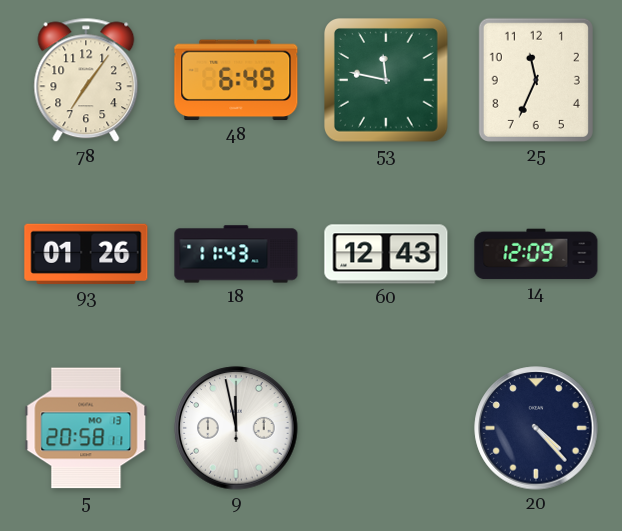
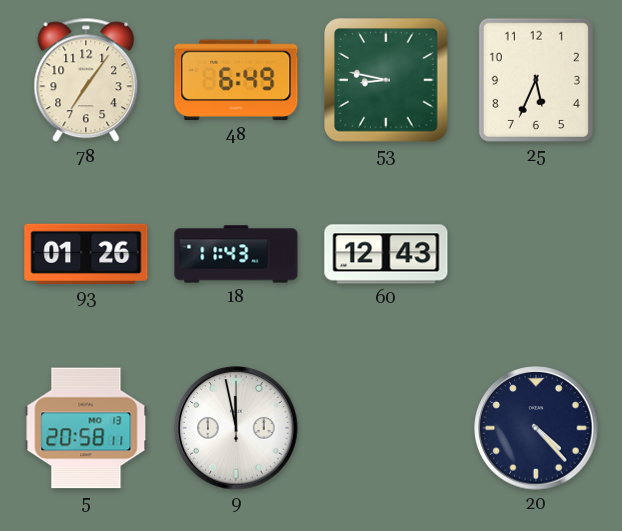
53: 11:47 -> 8:47
25: 11:34 -> 5:34
14: 12:09 -> none
